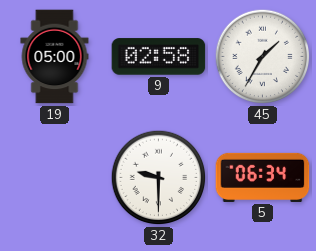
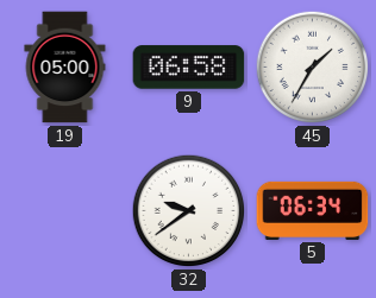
9: 02:58 -> 06:58
32: 9:30 -> 9:39
